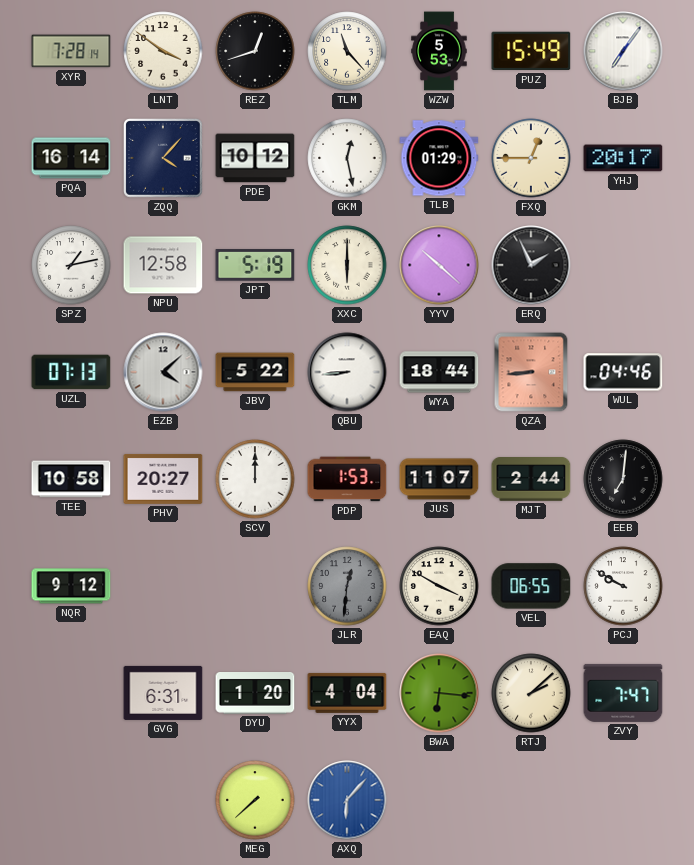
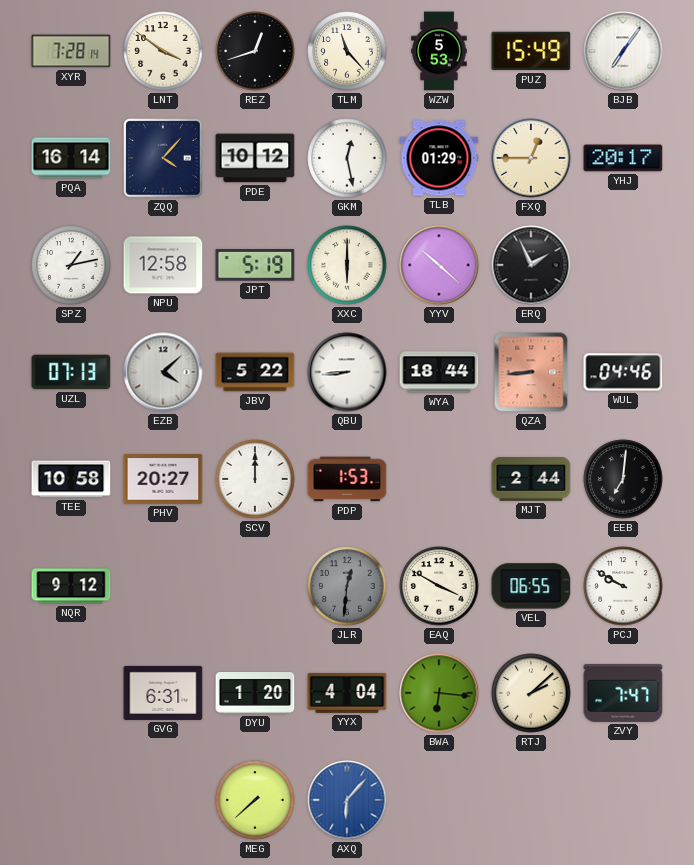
JUS: 11:07 -> none
